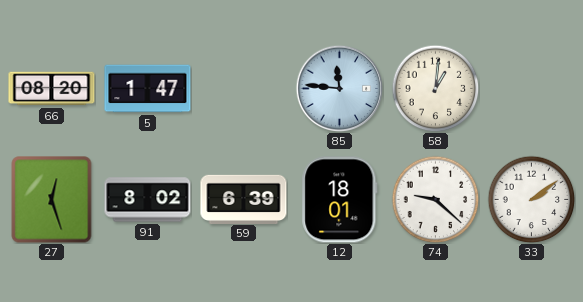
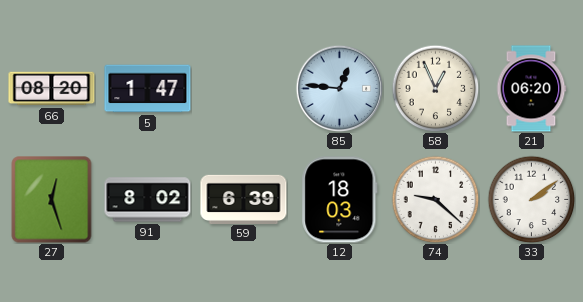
85: 11:46 -> 12:46
58: 1:01 -> 12:56
21: none -> 06:20
12: 18:01 -> 18:03
